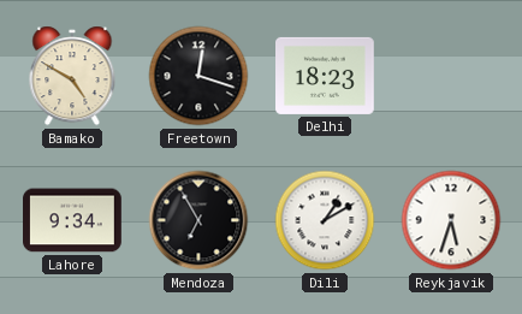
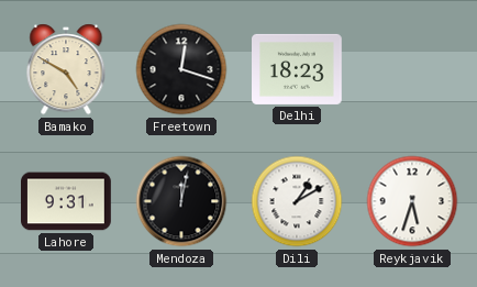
Lahore: 9:34 -> 9:31
Mendoza: 6:55 -> 12:02
